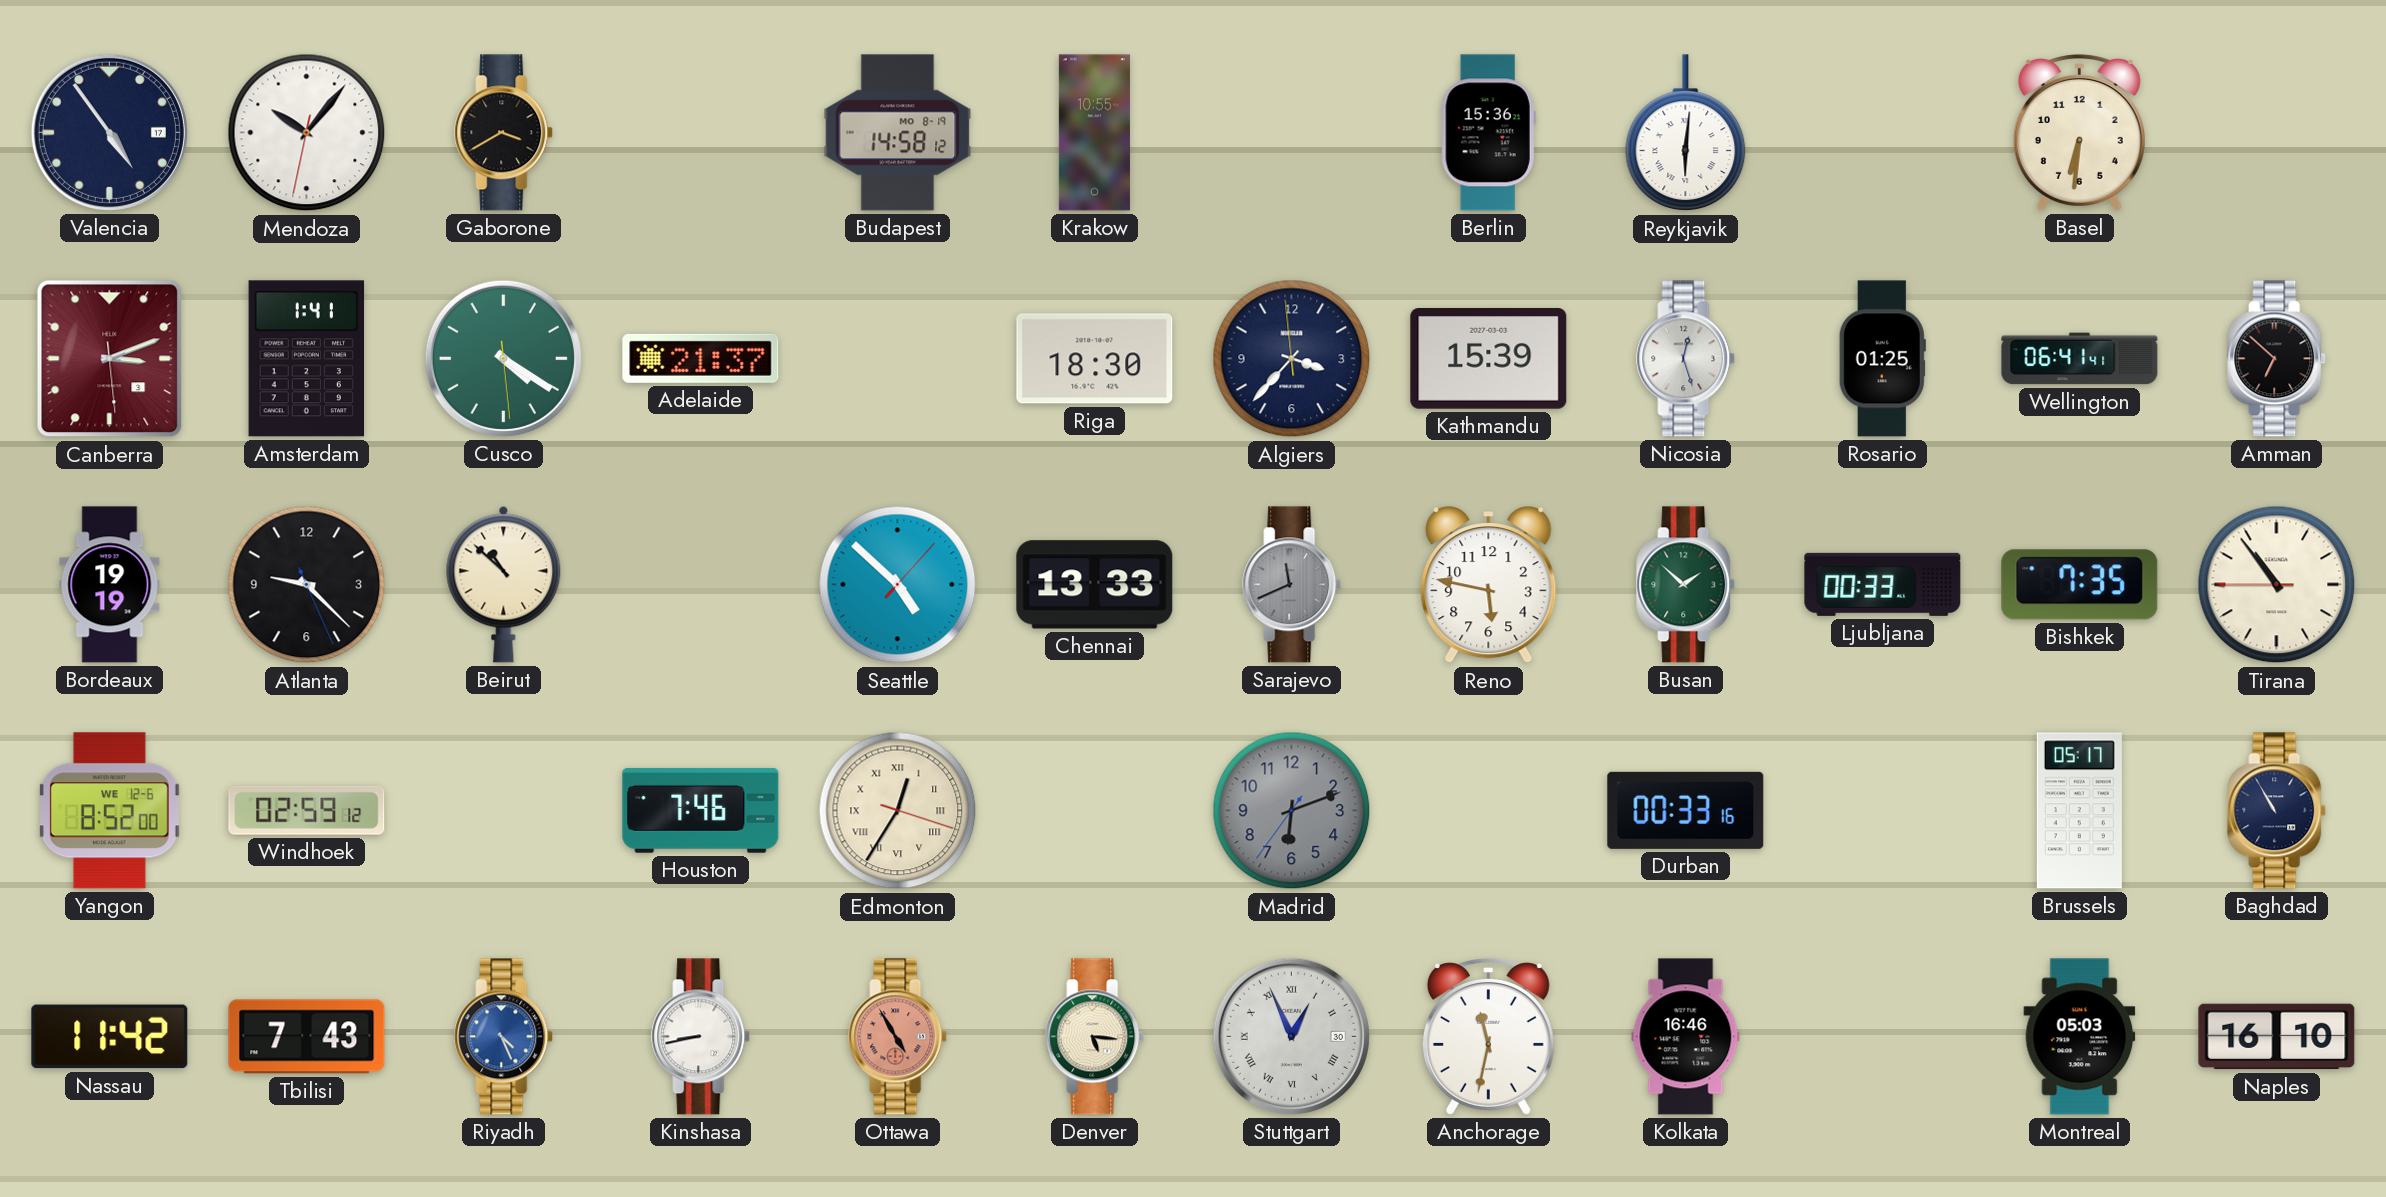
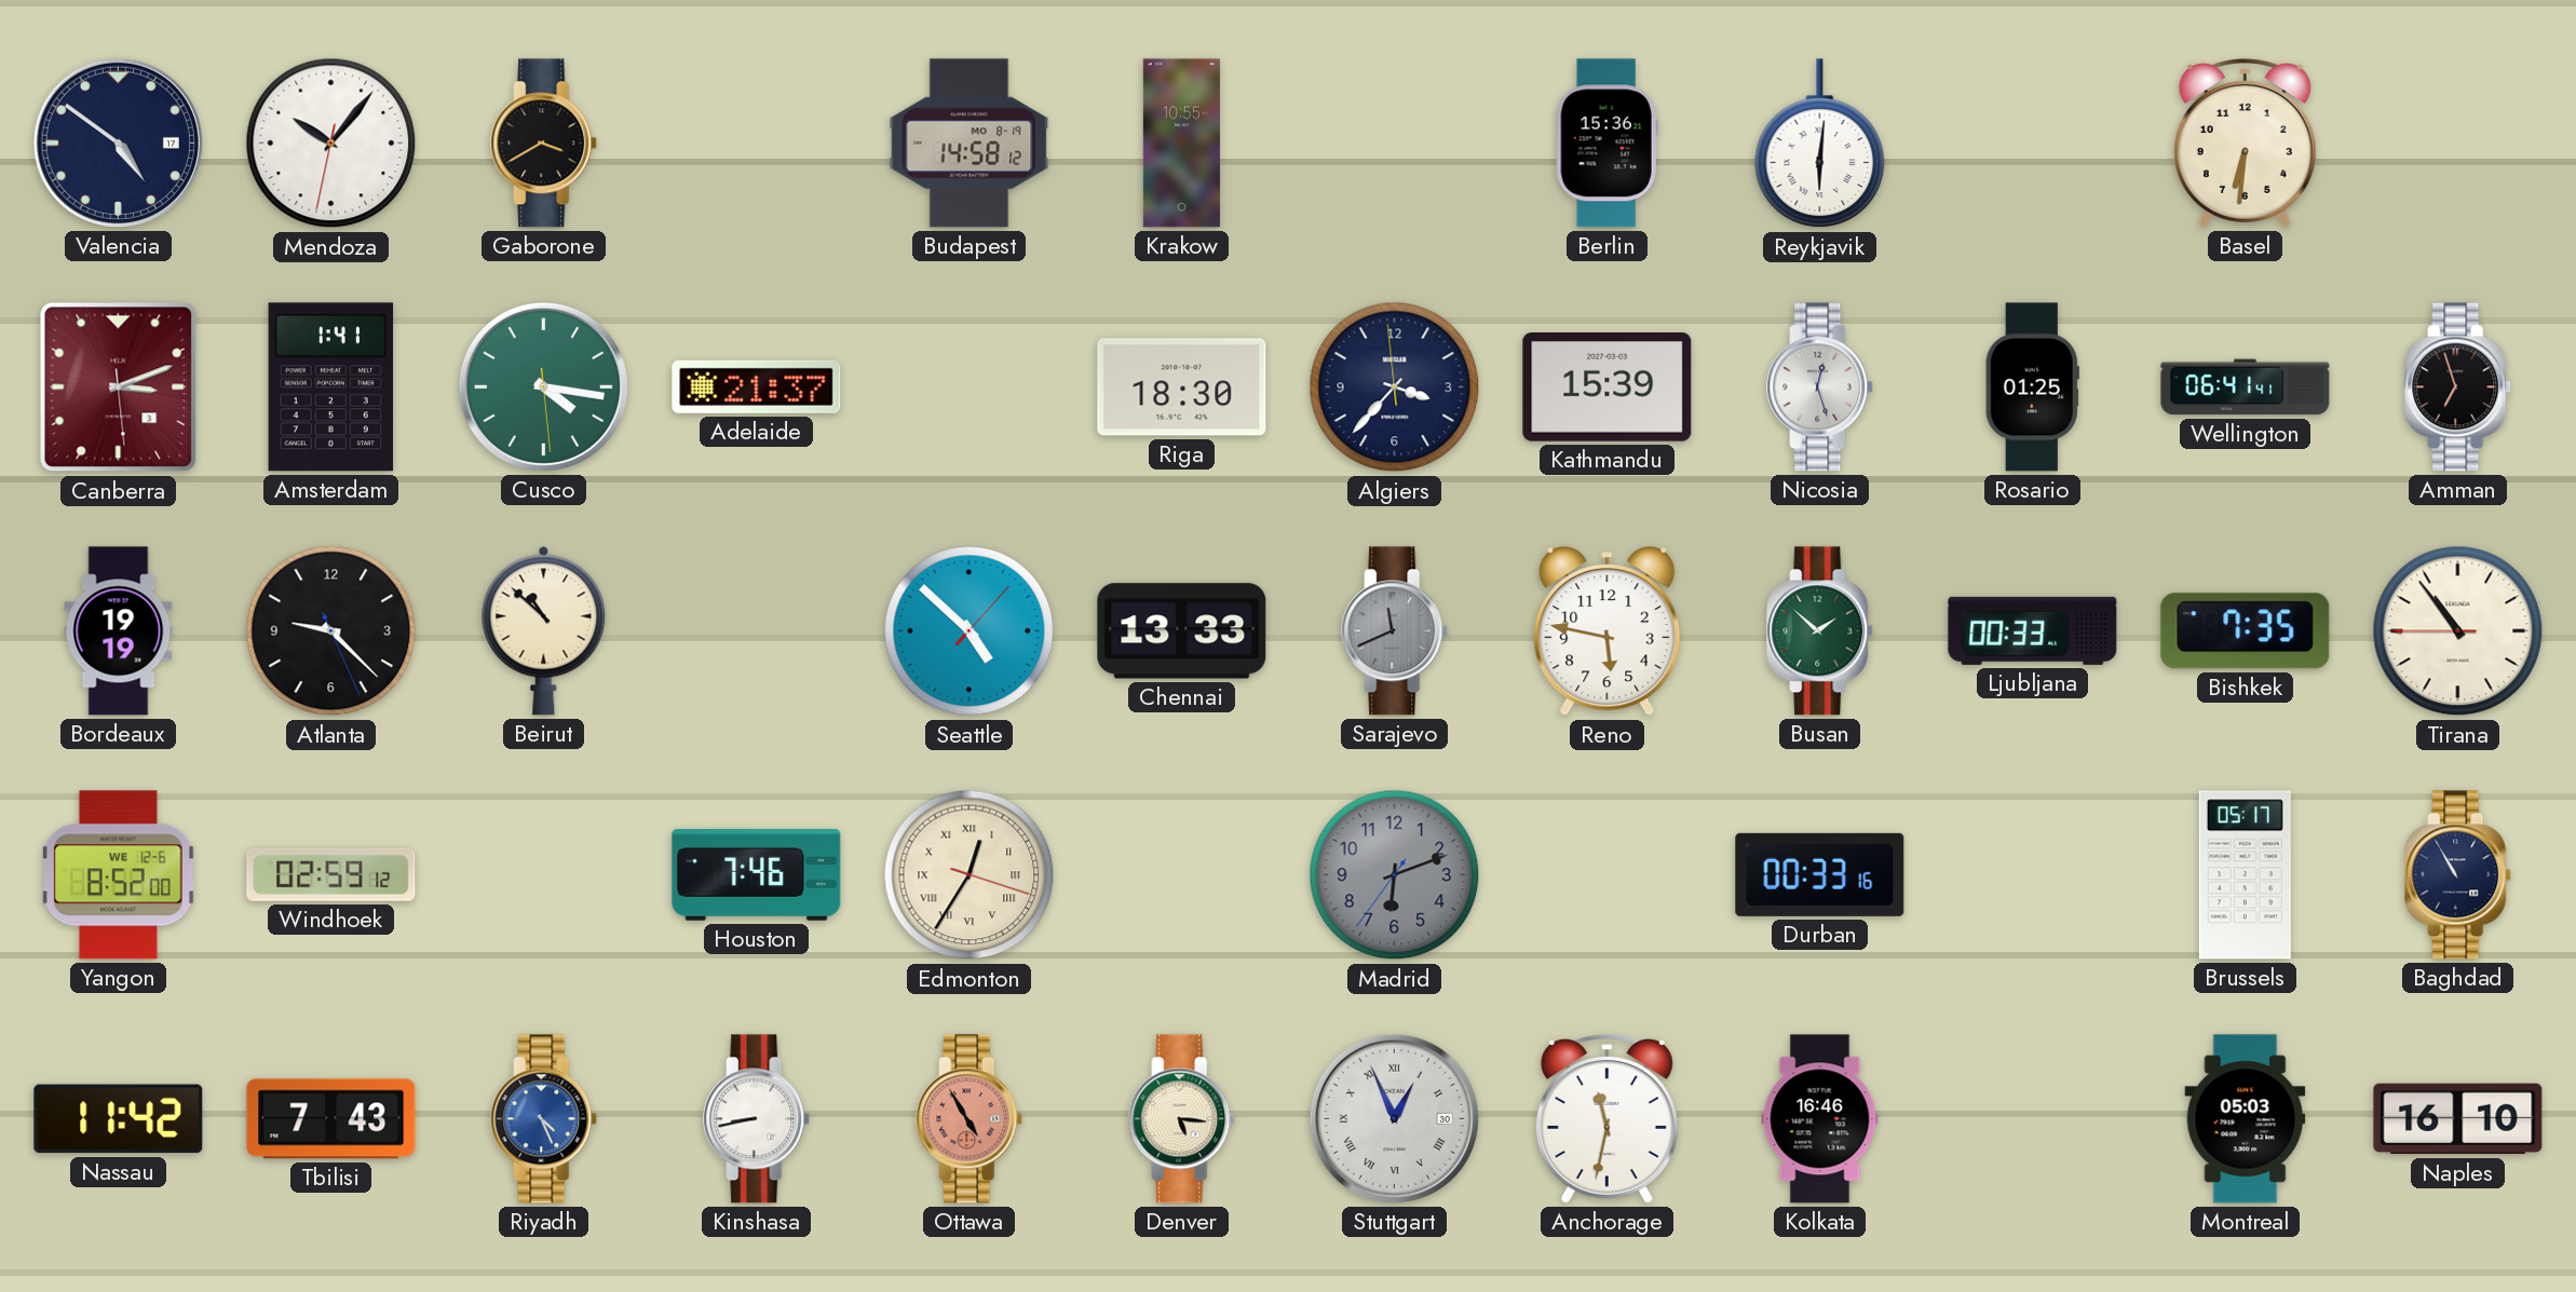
Valencia: 4:54 -> 4:51
Cusco: 4:20 -> 4:16
Amman: 6:52 -> 6:57
